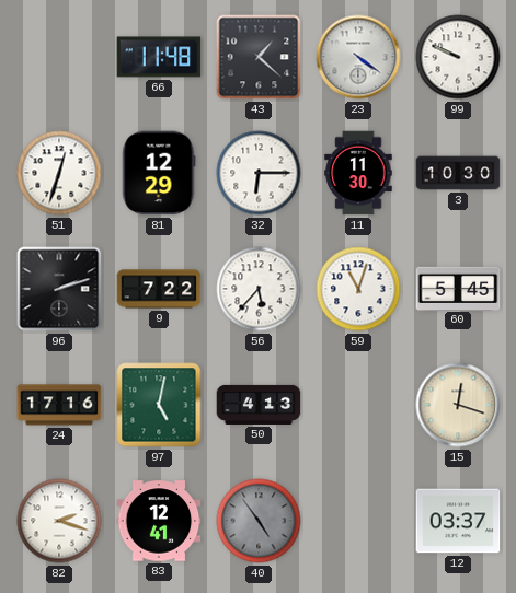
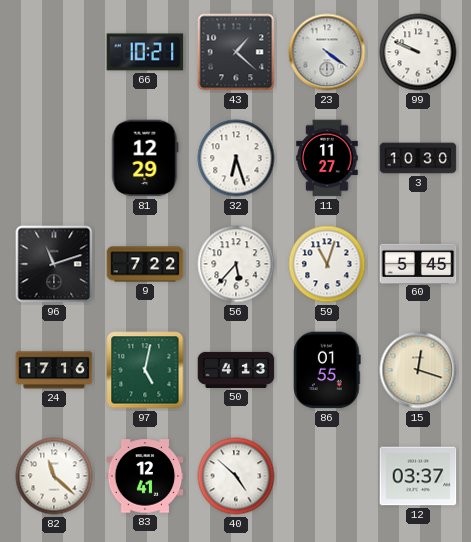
66: 11:48 -> 10:21
51: 12:33 -> none
32: 6:15 -> 6:27
11: 11:30 -> 11:27
96: 2:12 -> 11:12
86: none -> 01:55
82: 2:18 -> 11:22
40: 4:54 -> 4:52
40 dial: grey -> white
